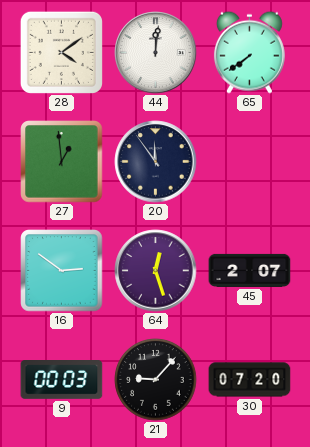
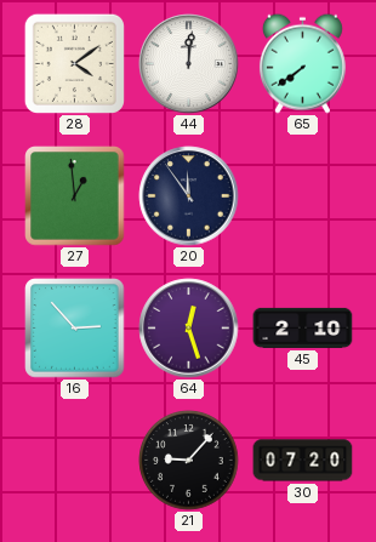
16: 2:51 -> 2:53
45: 2:07 -> 2:10
9: 00:03 -> none
